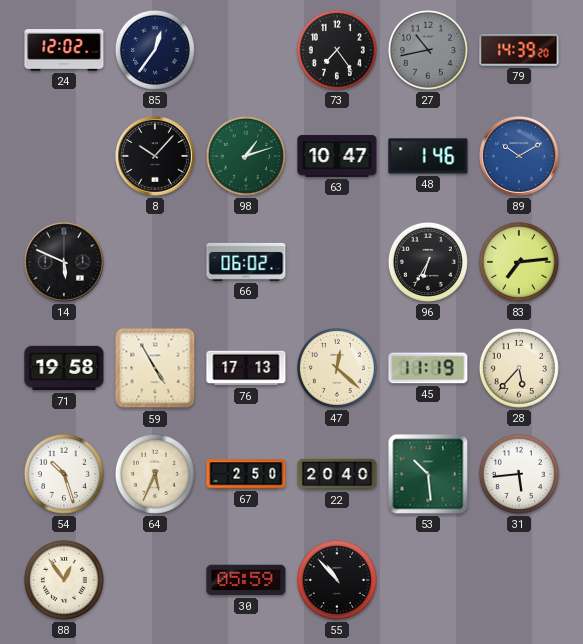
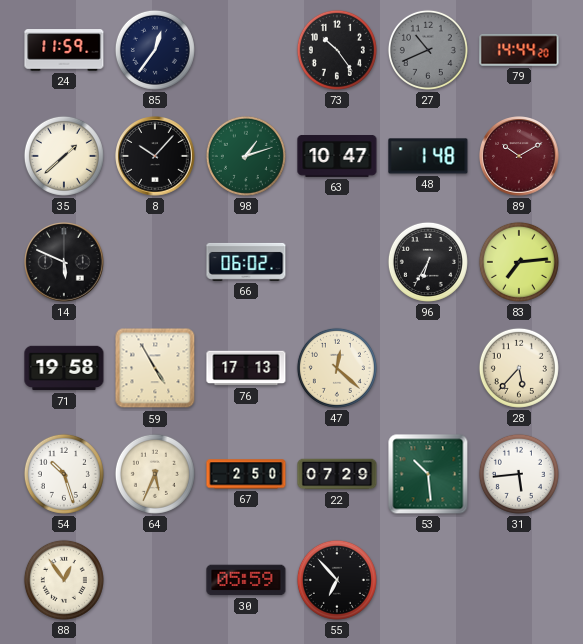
24: 12:02 -> 11:59
73: 7:24 -> 10:24
27: 10:43 -> 10:41
79: 14:39 -> 14:44
35: none -> 1:38
48: 1:46 -> 1:48
89 dial: blue -> burgundy
45: 11:19 -> none
22: 20:40 -> 07:29
55: 10:53 -> 6:53
